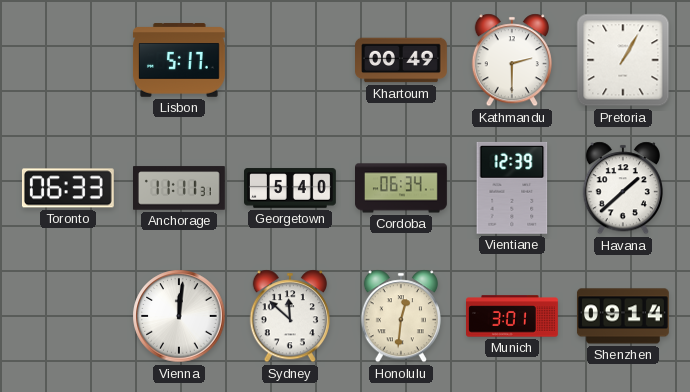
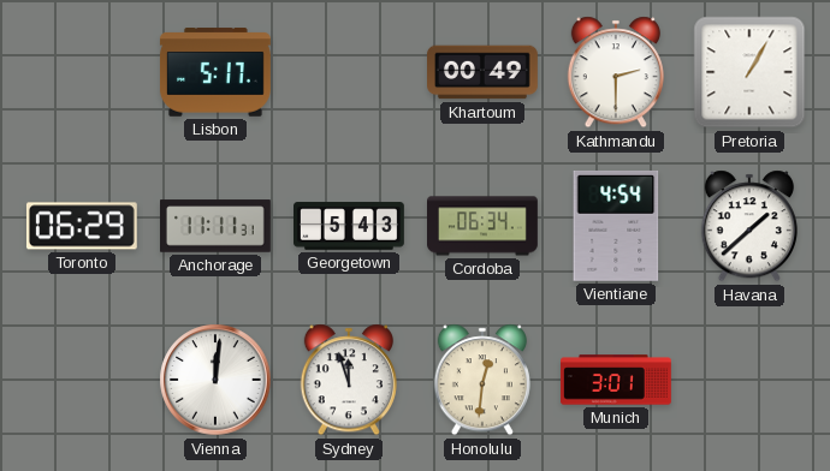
Toronto: 06:33 -> 06:29
Georgetown: 5:40 -> 5:43
Vientiane: 12:39 -> 4:54
Sydney: 11:52 -> 11:57
Shenzhen: 09:14 -> none
